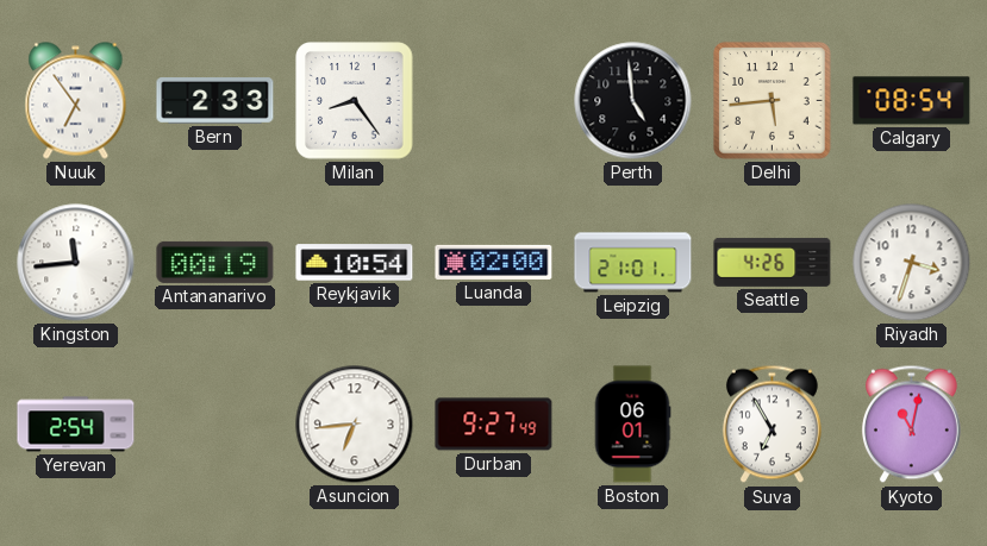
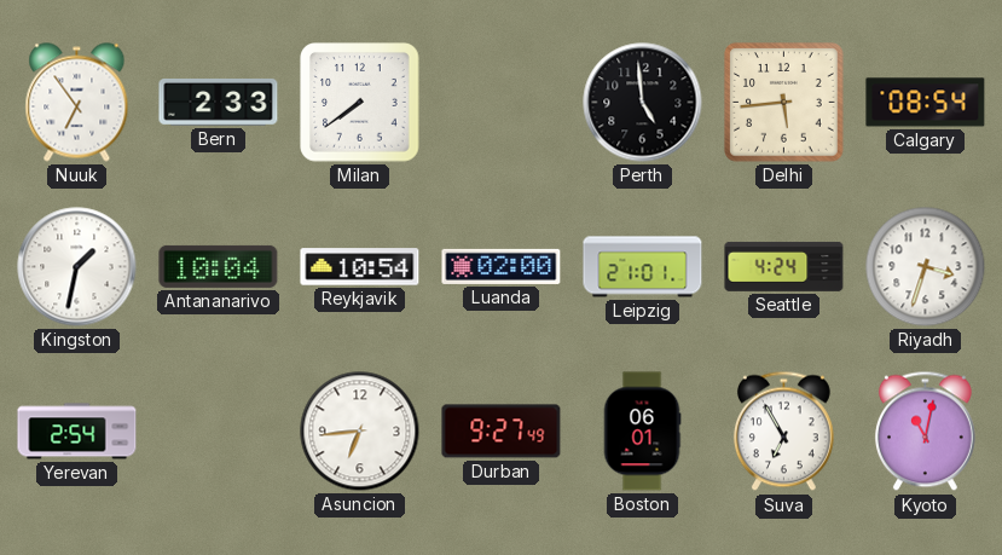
Milan: 8:24 -> 7:39
Kingston: 11:44 -> 1:32
Antananarivo: 00:19 -> 10:04
Seattle: 4:26 -> 4:24
